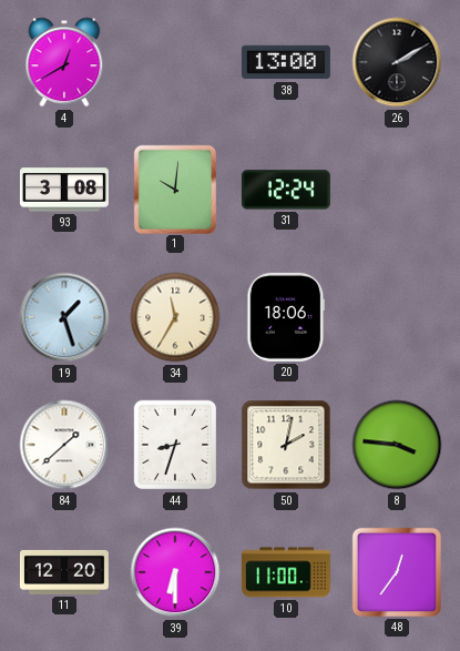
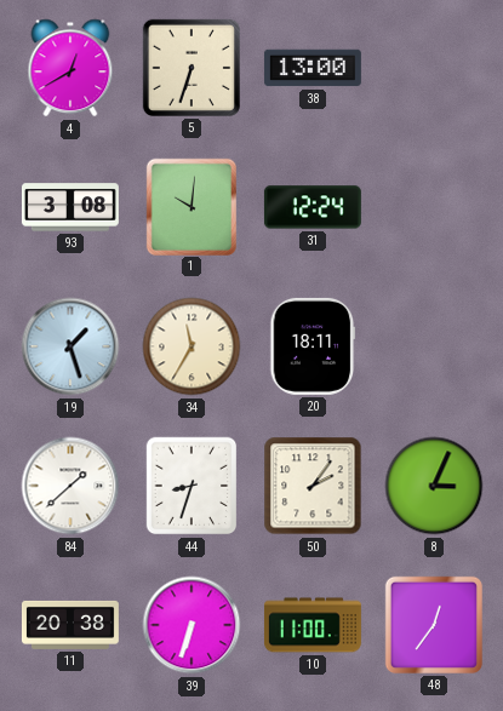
5: none -> 6:33
26: 2:10 -> none
20: 18:06 -> 18:11
50: 2:02 -> 2:06
8: 3:46 -> 3:04
11: 12:20 -> 20:38
39: 6:30 -> 6:33
